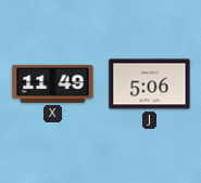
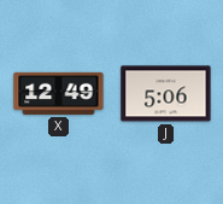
X: 11:49 -> 12:49
